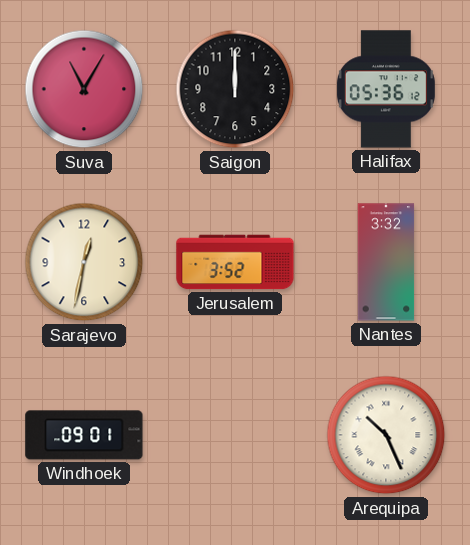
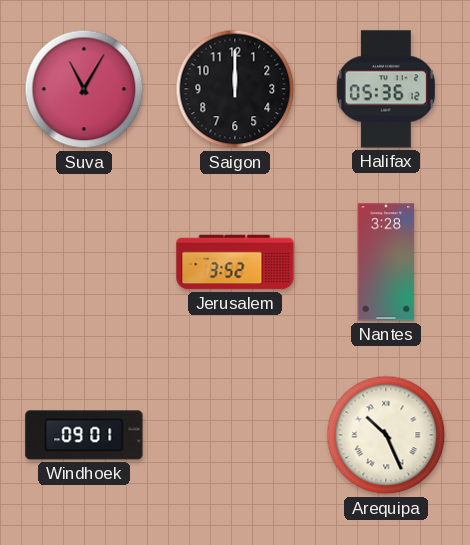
Sarajevo: 12:32 -> none
Nantes: 3:32 -> 3:28
